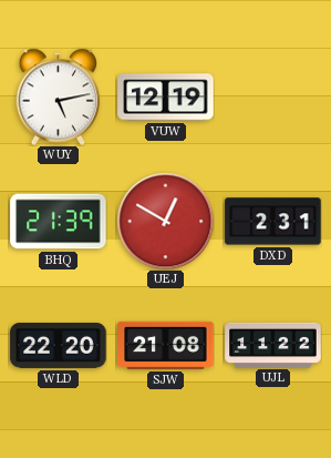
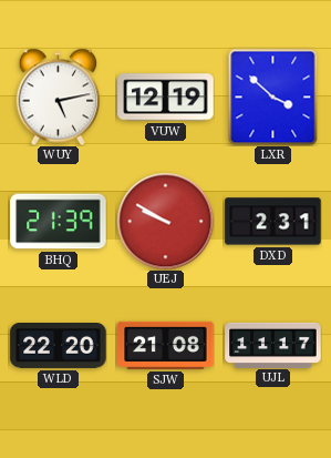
LXR: none -> 3:52
UEJ: 12:50 -> 9:50
UJL: 11:22 -> 11:17
